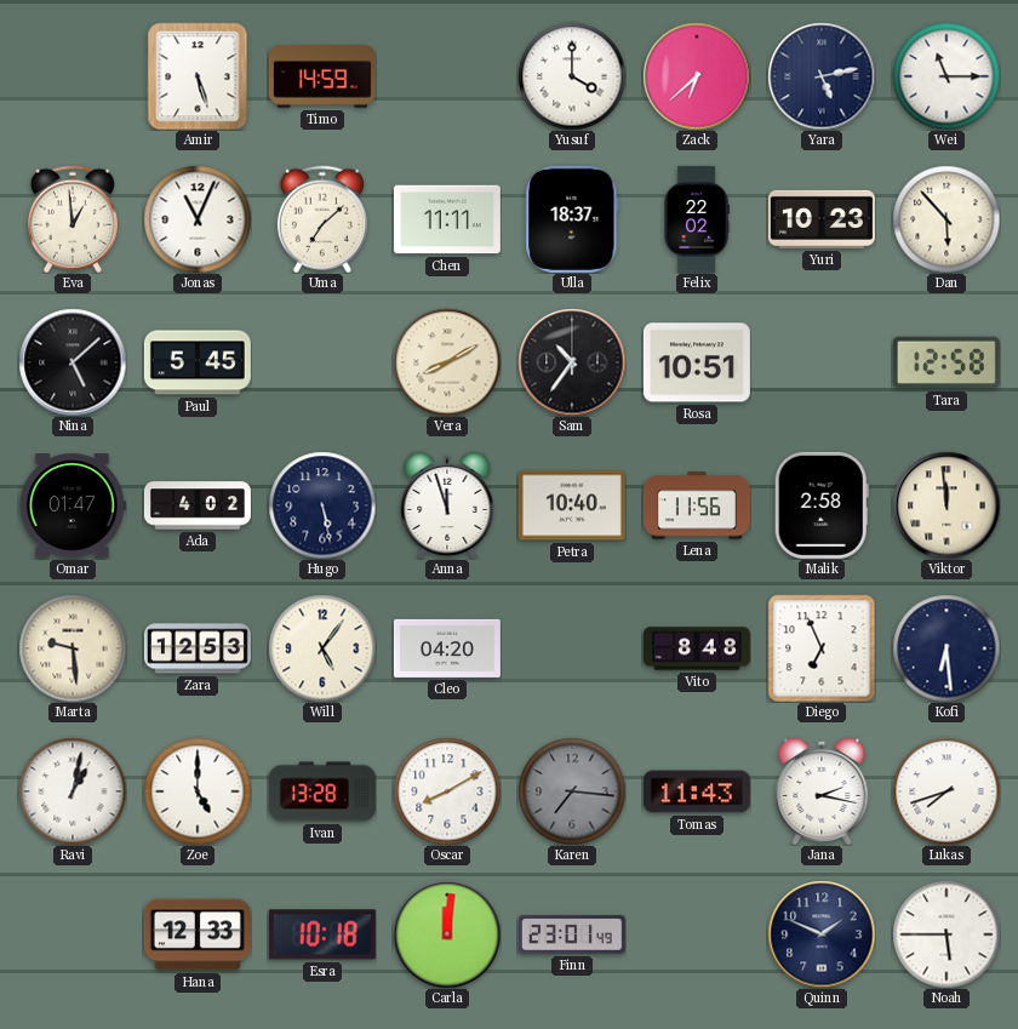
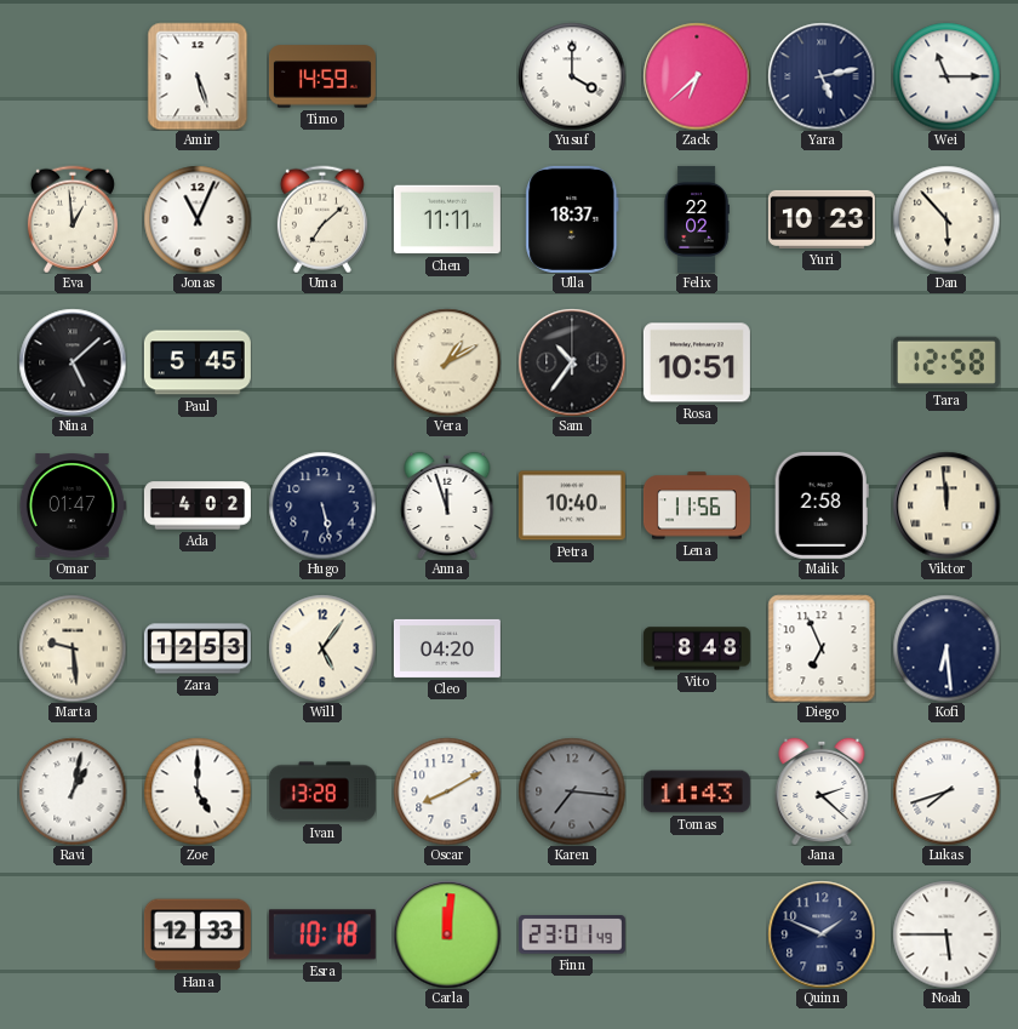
Vera: 8:10 -> 1:10
Jana: 2:17 -> 2:22
